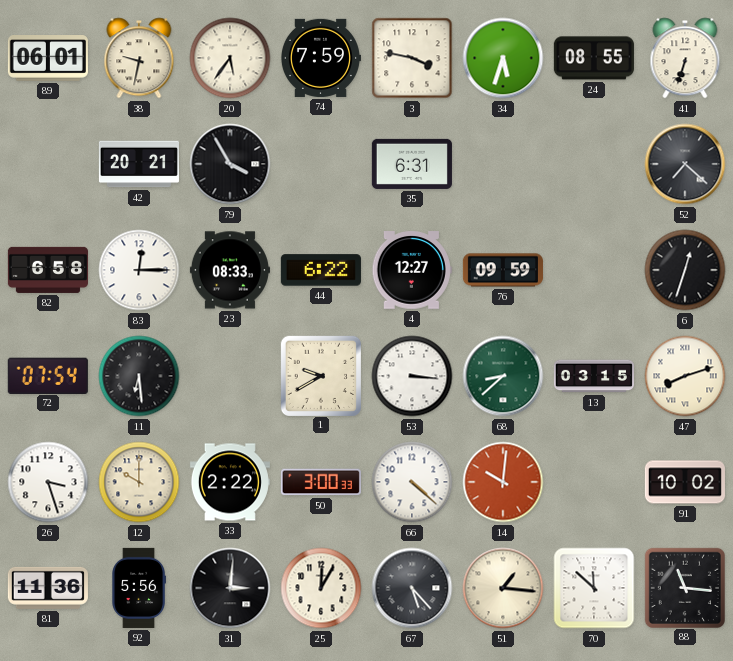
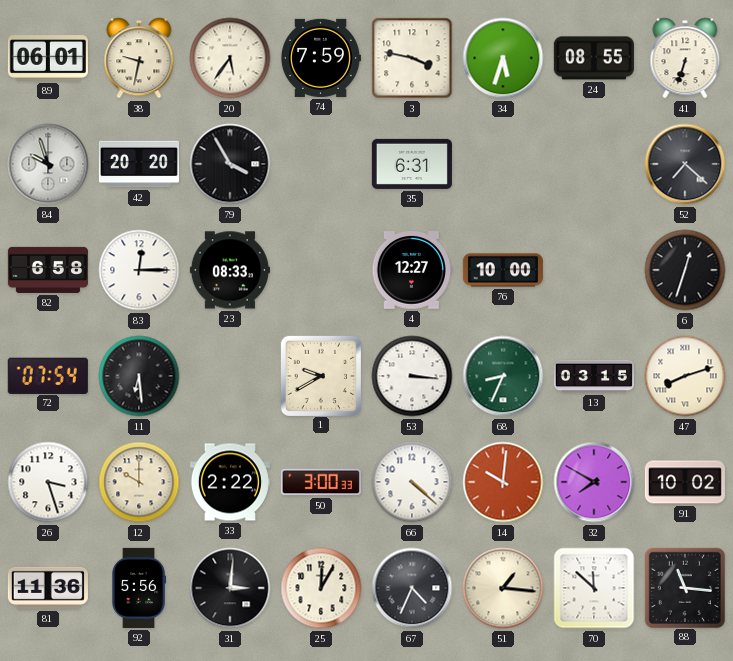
84: none -> 9:57
42: 20:21 -> 20:20
44: 6:22 -> none
76: 09:59 -> 10:00
68: 8:38 -> 8:34
32: none -> 7:50
67: 5:23 -> 4:34
